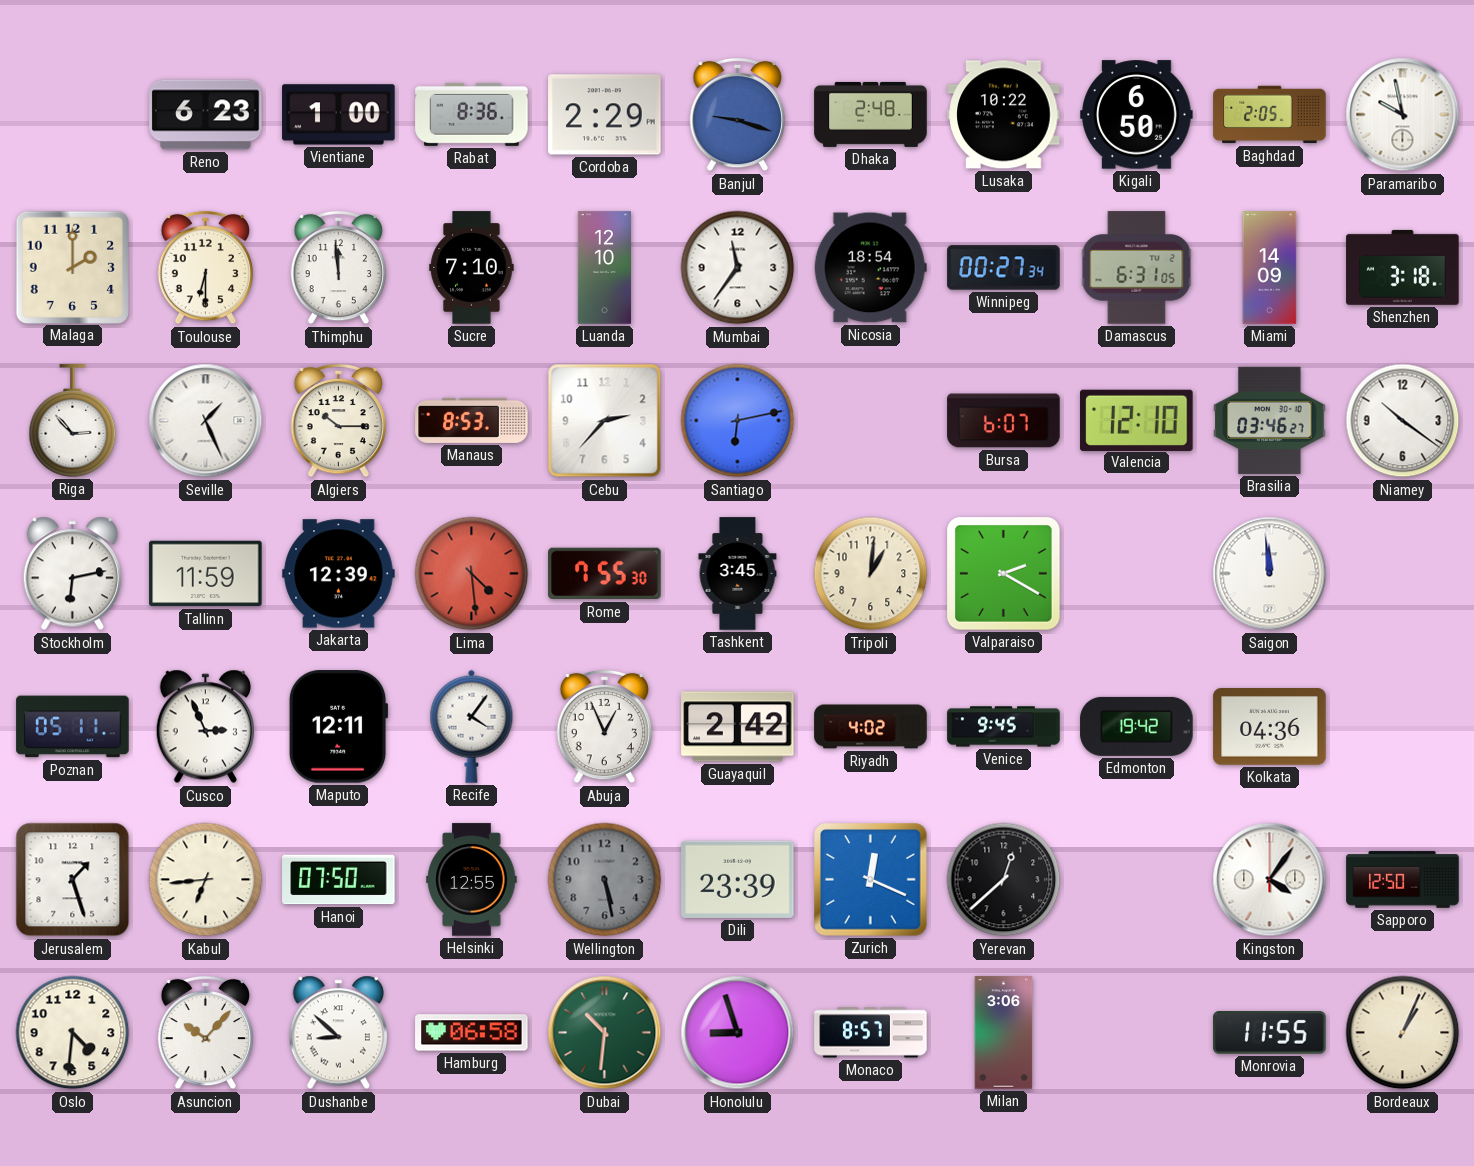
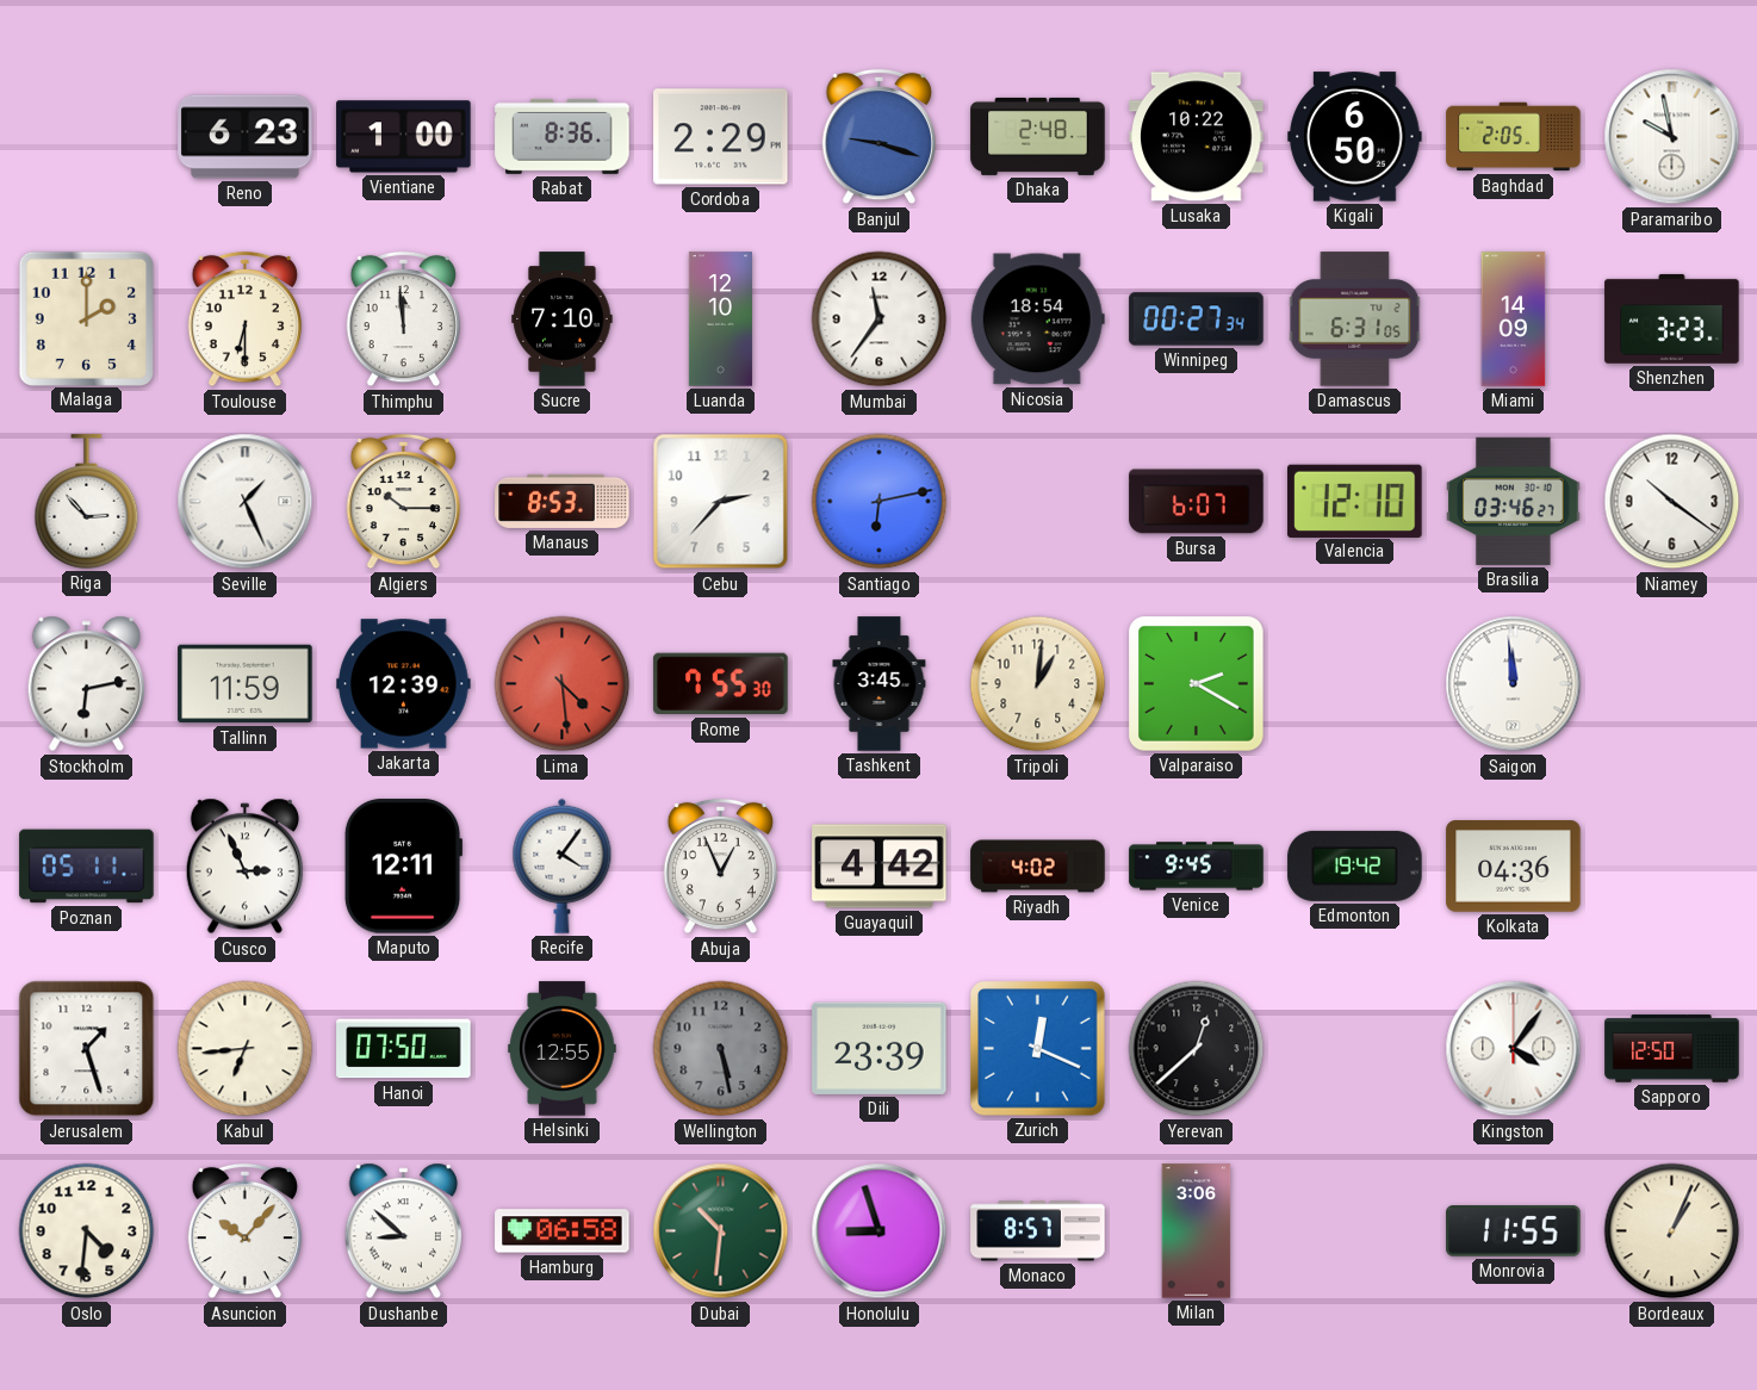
Shenzhen: 3:18 -> 3:23
Guayaquil: 2:42 -> 4:42
